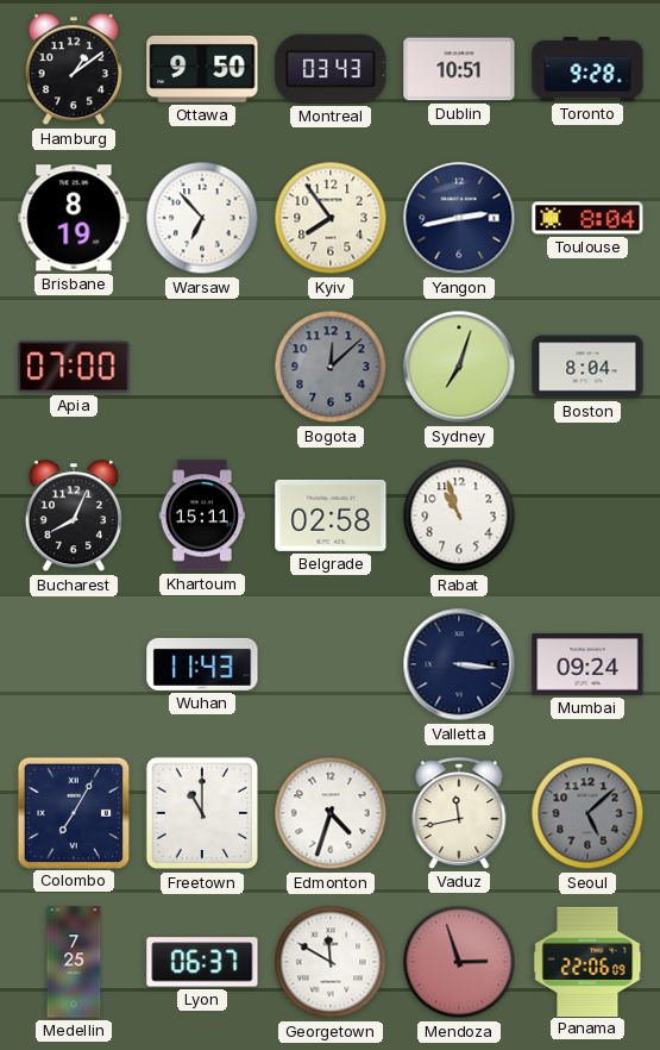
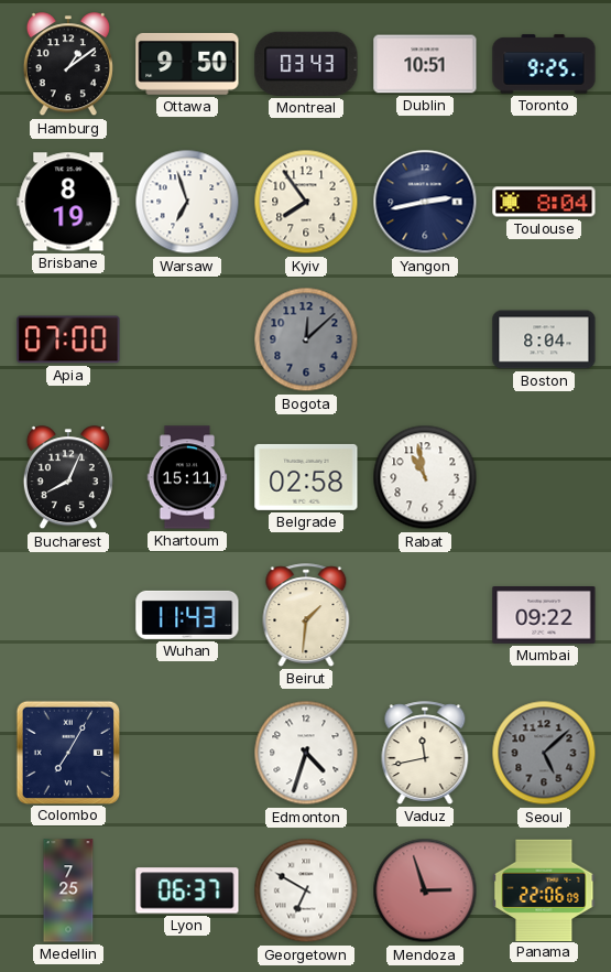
Toronto: 9:28 -> 9:25
Warsaw: 6:53 -> 6:57
Sydney: 7:03 -> none
Rabat: 10:57 -> 10:58
Beirut: none -> 1:31
Valletta: 3:16 -> none
Mumbai: 09:24 -> 09:22
Freetown: 11:00 -> none
Georgetown: 11:50 -> 6:50
